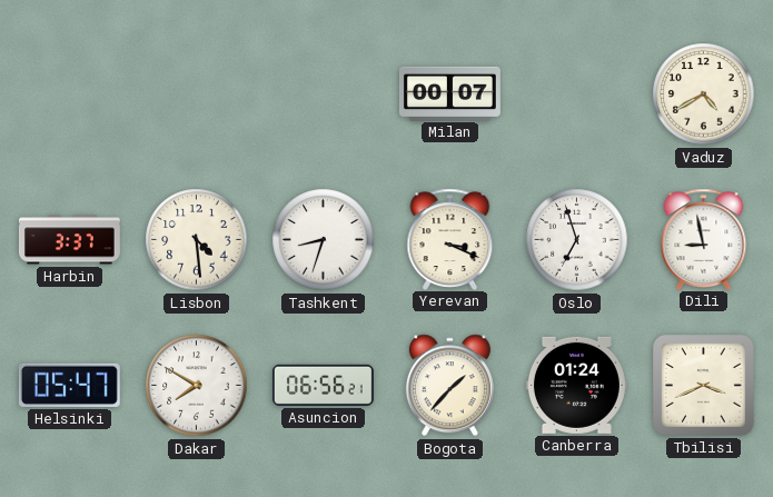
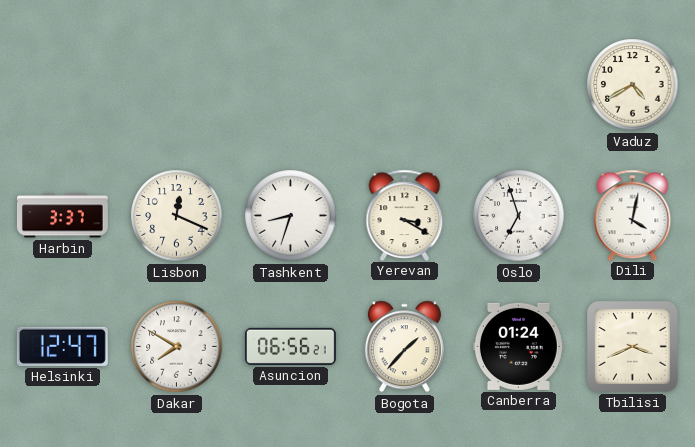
Milan: 00:07 -> none
Lisbon: 4:29 -> 12:19
Yerevan: 3:19 -> 3:20
Dili: 8:58 -> 4:02
Helsinki: 05:47 -> 12:47
